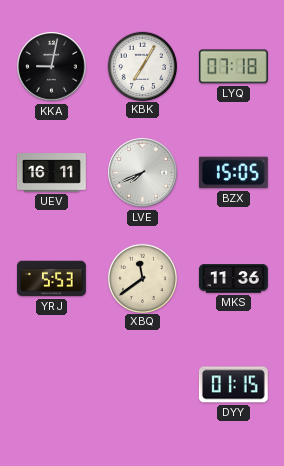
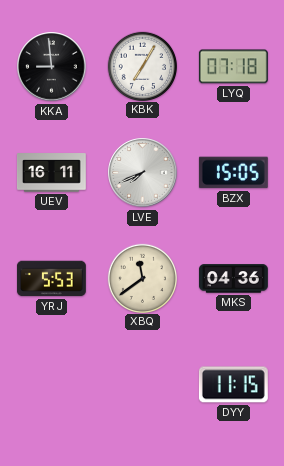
KKA: 9:02 -> 8:59
MKS: 11:36 -> 04:36
DYY: 01:15 -> 11:15
